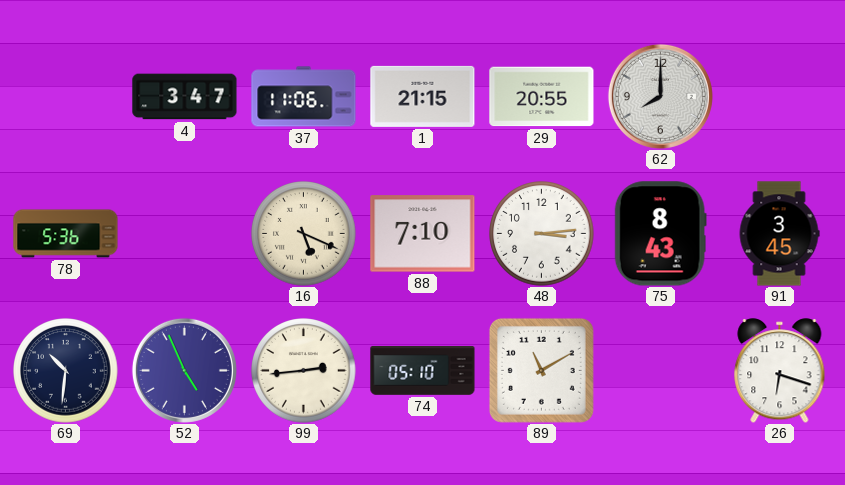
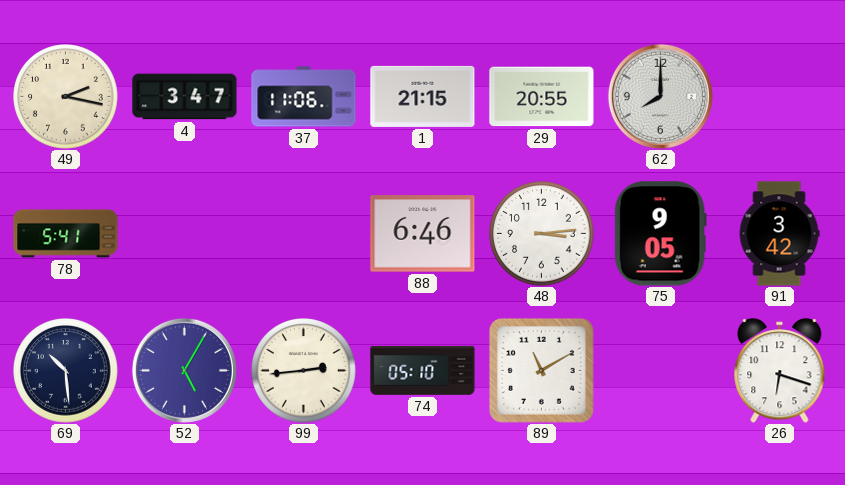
49: none -> 2:17
78: 5:36 -> 5:41
16: 5:19 -> none
88: 7:10 -> 6:46
75: 8:43 -> 9:05
91: 3:45 -> 3:42
69: 10:31 -> 10:29
52: 4:56 -> 5:05
